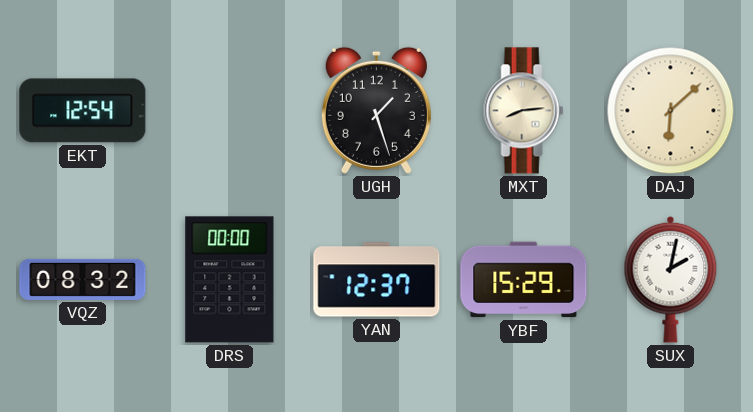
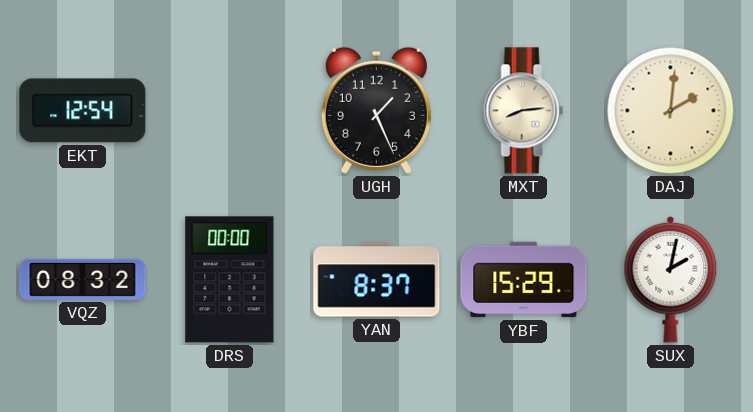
UGH: 1:27 -> 1:26
DAJ: 6:08 -> 2:01
YAN: 12:37 -> 8:37
